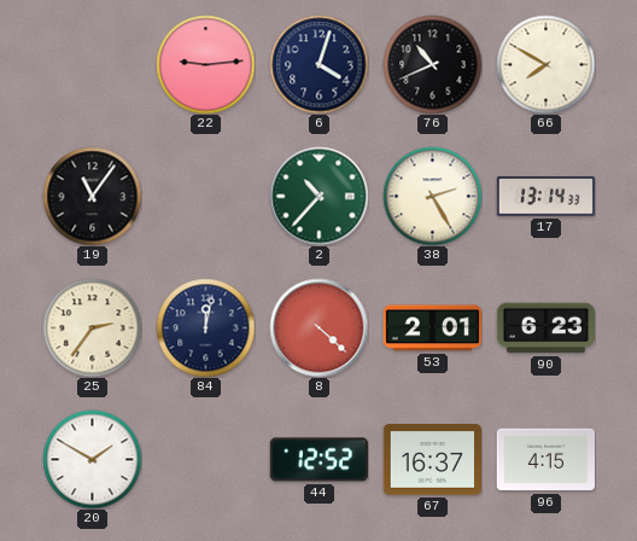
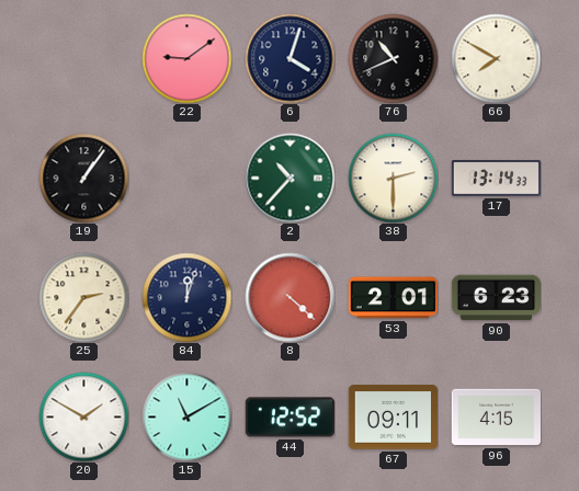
22: 9:14 -> 9:09
19: 11:06 -> 1:06
38: 2:25 -> 2:30
84: 12:02 -> 12:03
15: none -> 11:10
67: 16:37 -> 09:11
